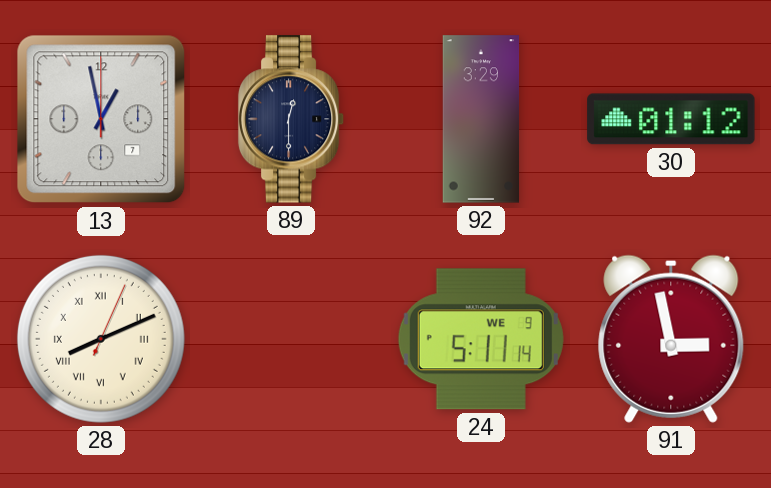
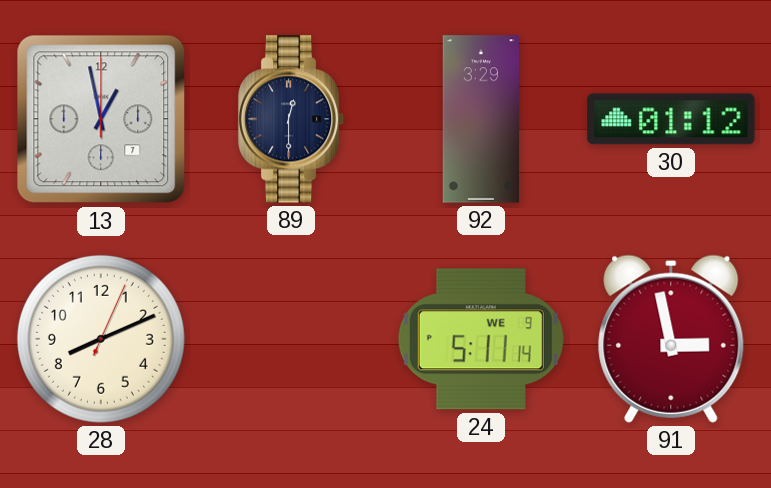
28 numerals: Roman -> Arabic
